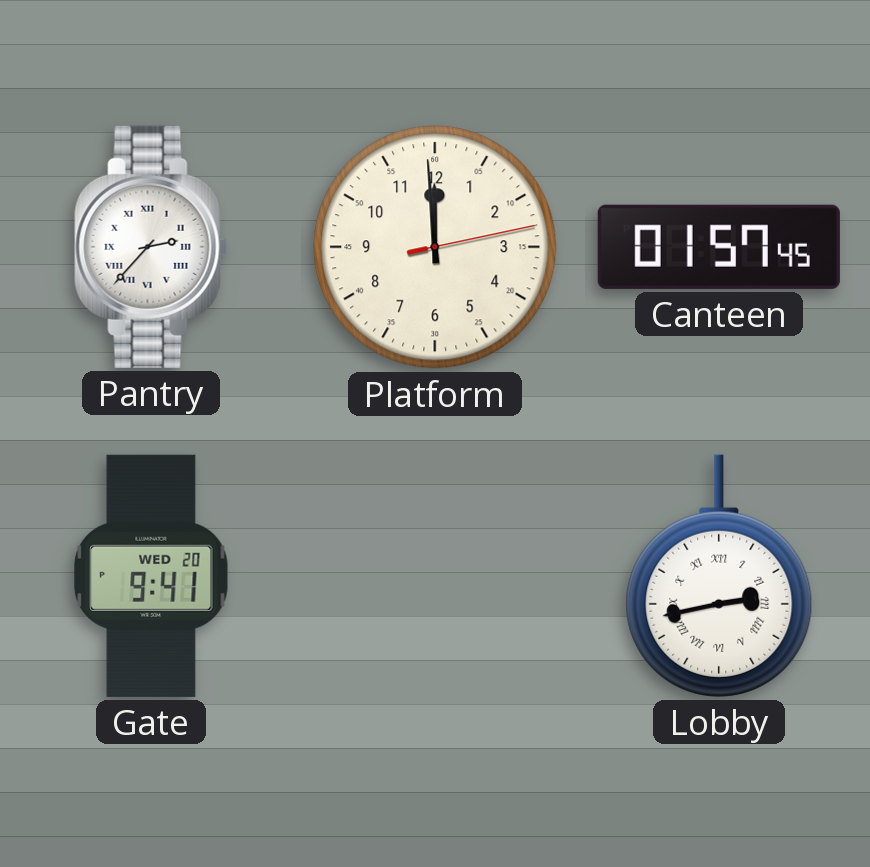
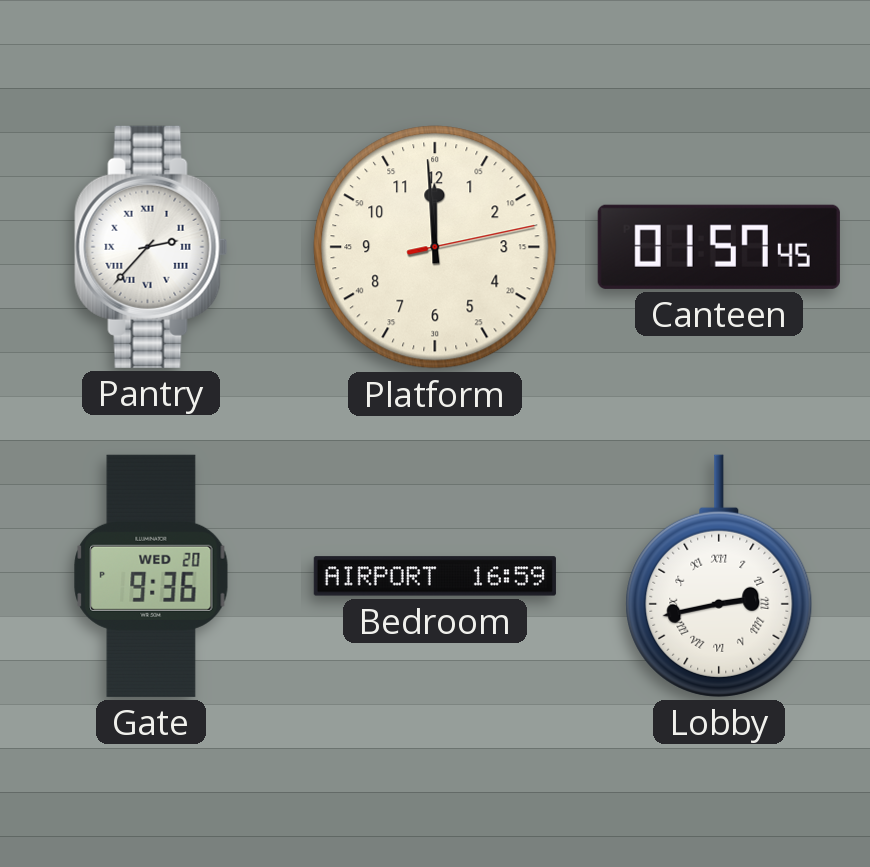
Gate: 9:41 -> 9:36
Bedroom: none -> 16:59
